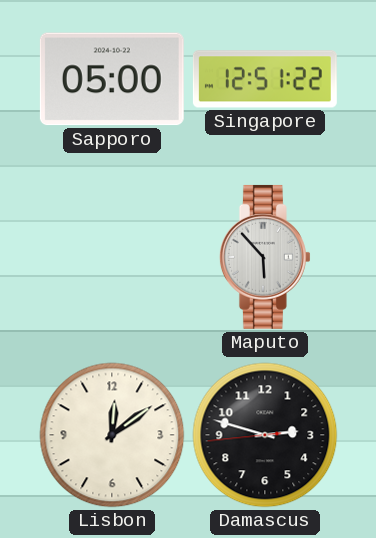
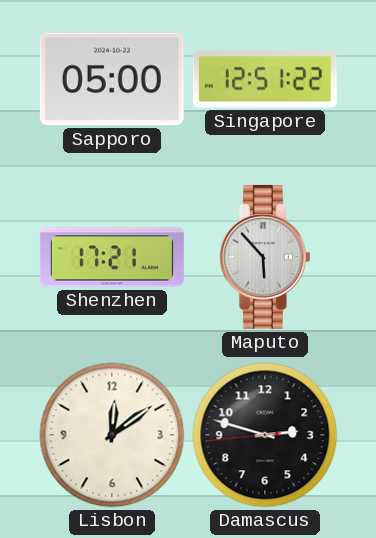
Shenzhen: none -> 17:21
